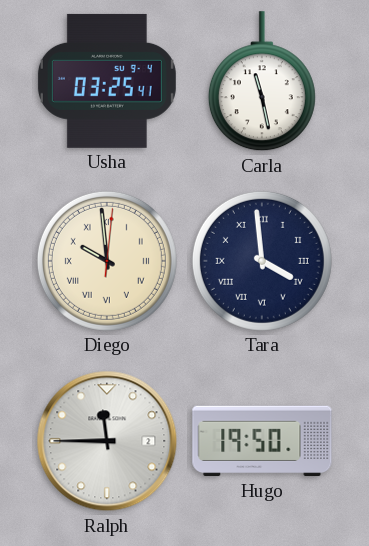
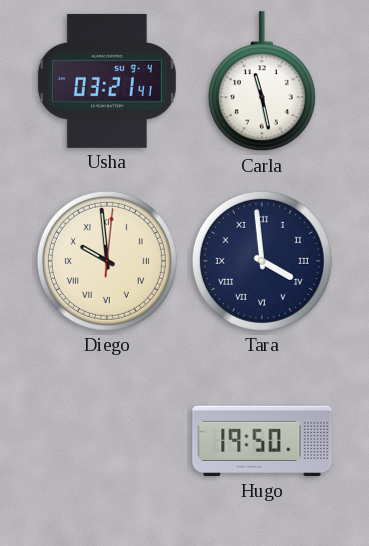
Usha: 03:25 -> 03:21
Ralph: 11:45 -> none
